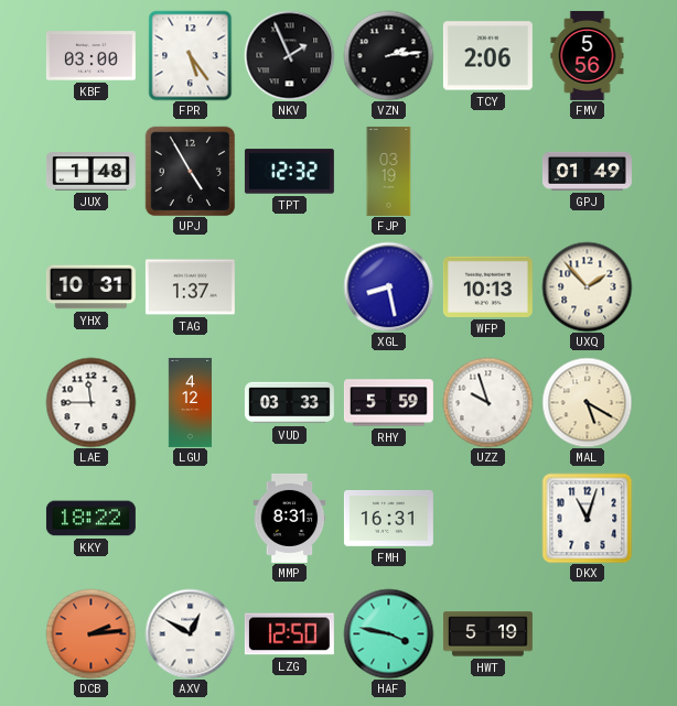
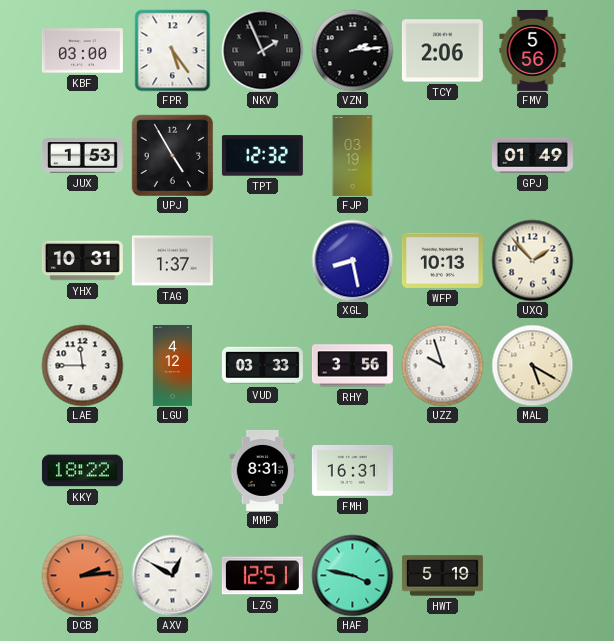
JUX: 1:48 -> 1:53
RHY: 5:59 -> 3:56
DKX: 11:03 -> none
LZG: 12:50 -> 12:51
